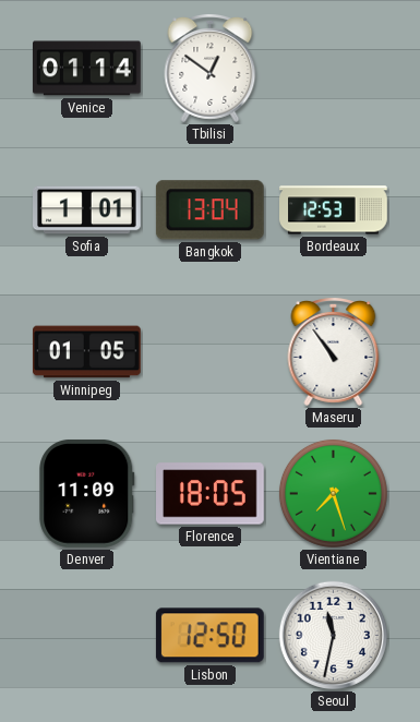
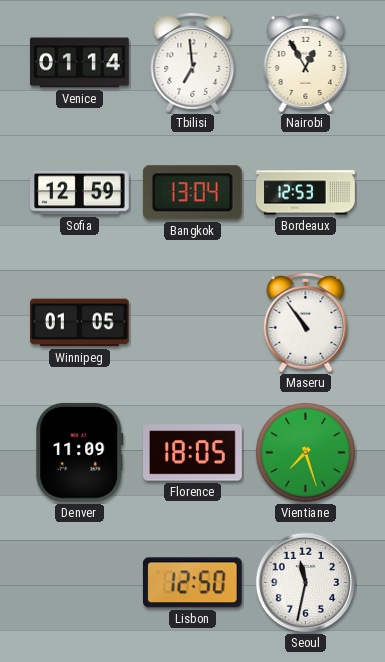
Tbilisi: 12:51 -> 6:59
Nairobi: none -> 12:55
Sofia: 1:01 -> 12:59
